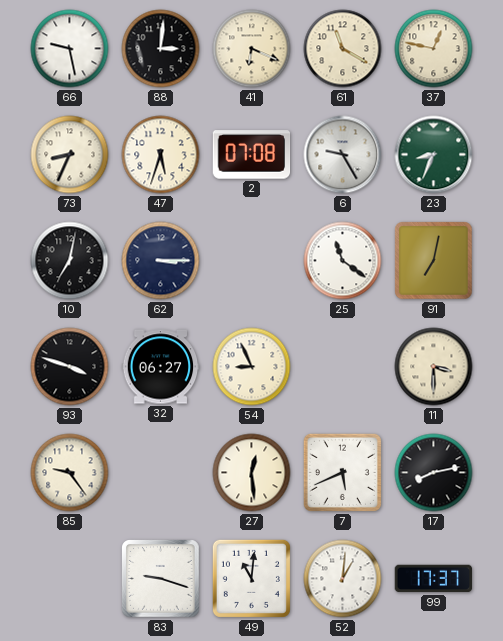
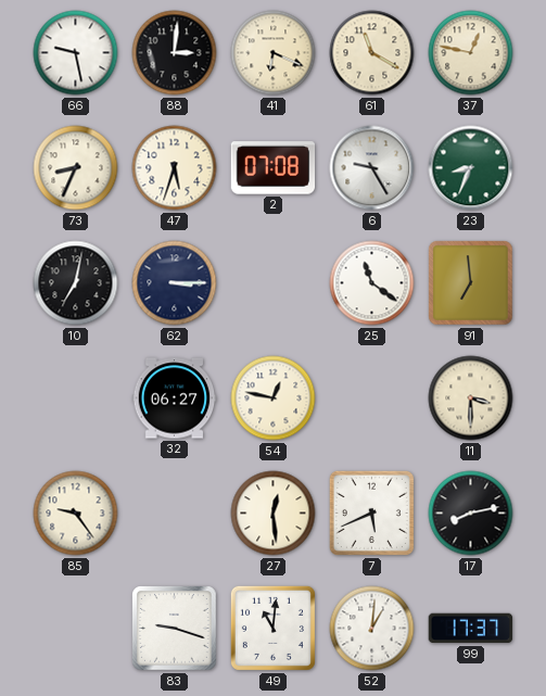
91: 7:02 -> 6:59
93: 3:48 -> none
54: 8:56 -> 12:47
